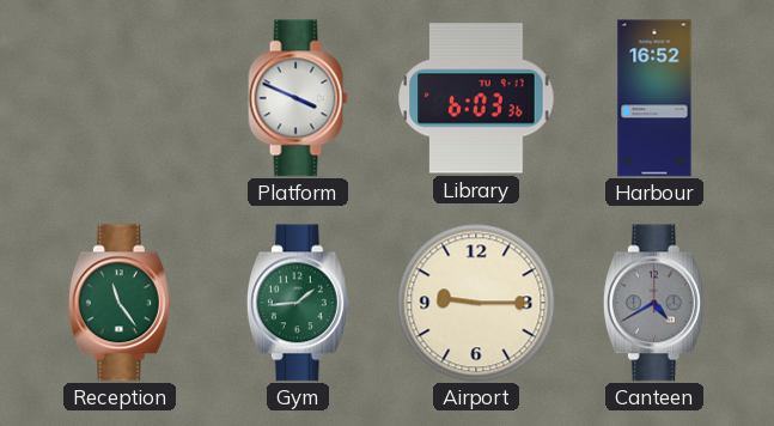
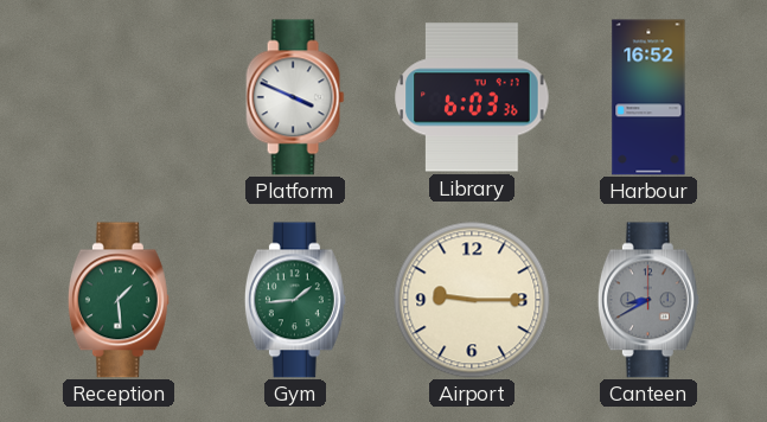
Reception: 11:24 -> 1:29
Canteen: 4:40 -> 8:40
